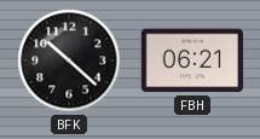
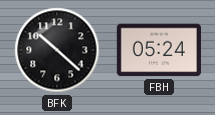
FBH: 06:21 -> 05:24
